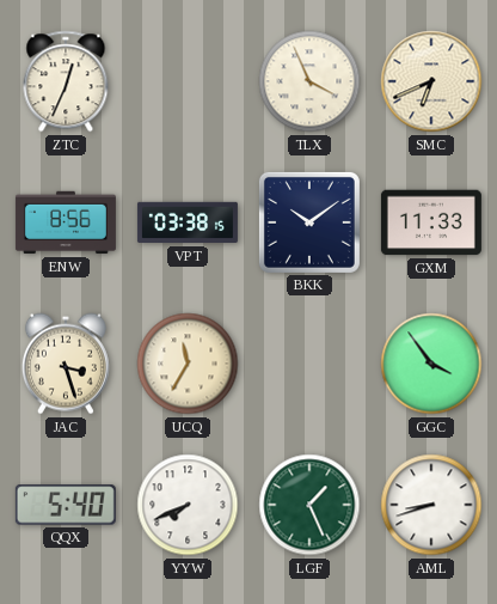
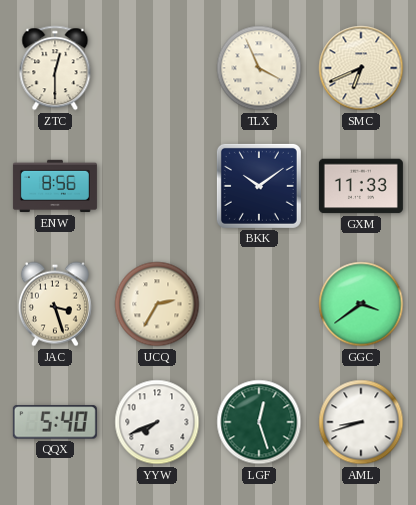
ZTC: 12:34 -> 12:30
VPT: 03:38 -> none
UCQ: 11:35 -> 2:35
GGC: 3:54 -> 3:39
LGF: 1:26 -> 12:27
